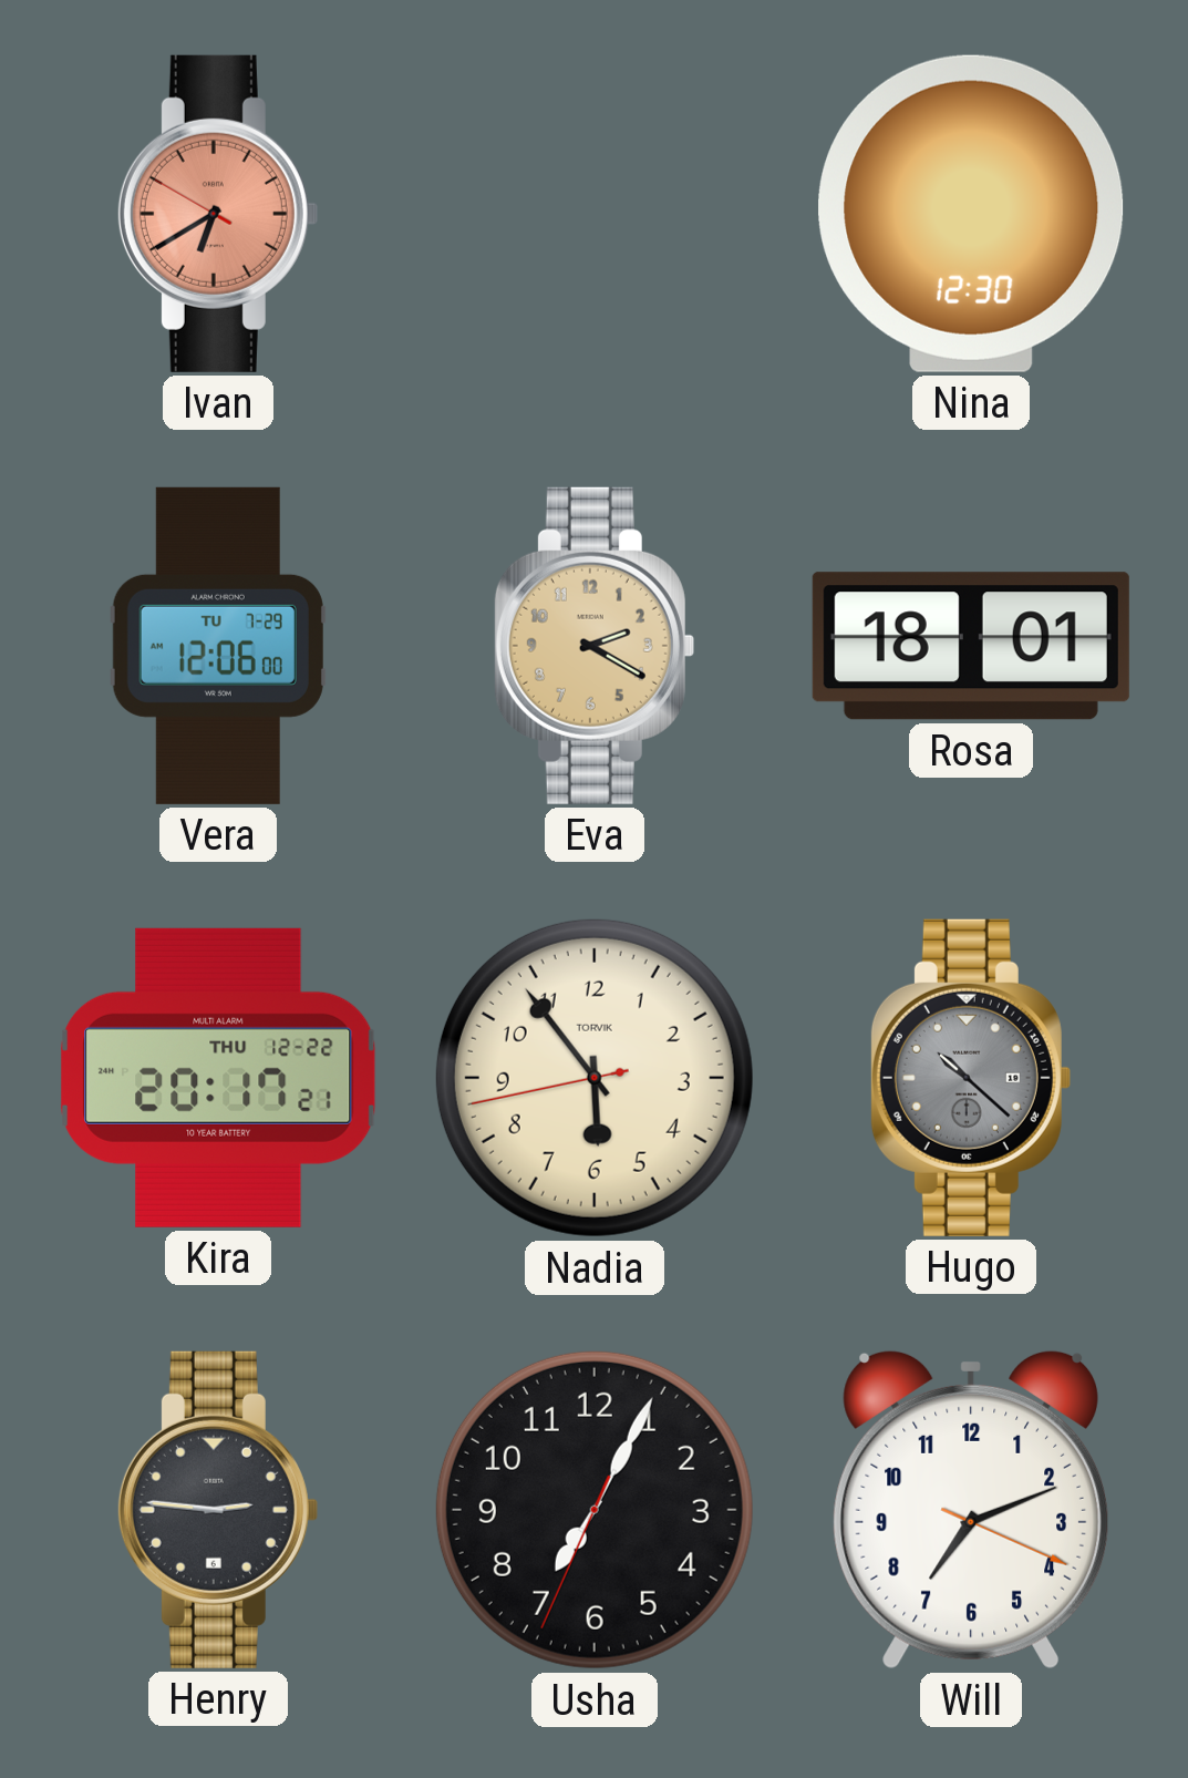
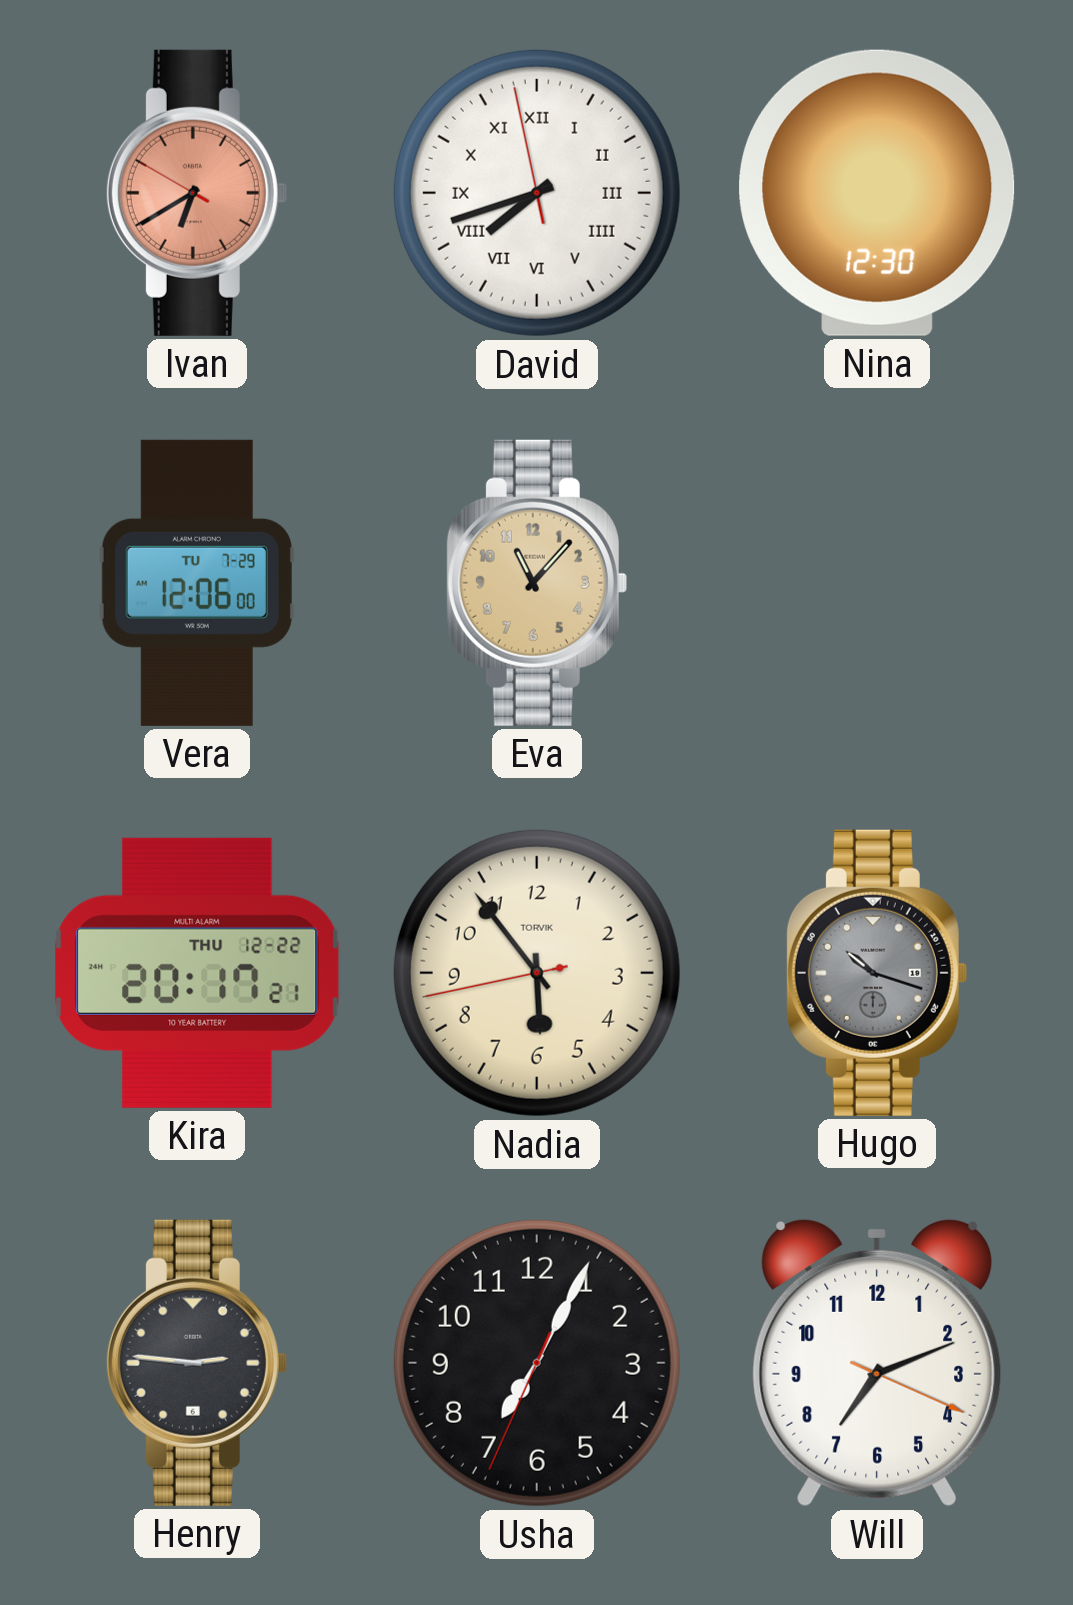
David: none -> 7:41
Eva: 2:20 -> 11:07
Rosa: 18:01 -> none
Hugo: 10:22 -> 10:18
